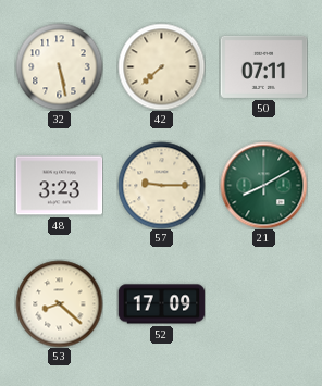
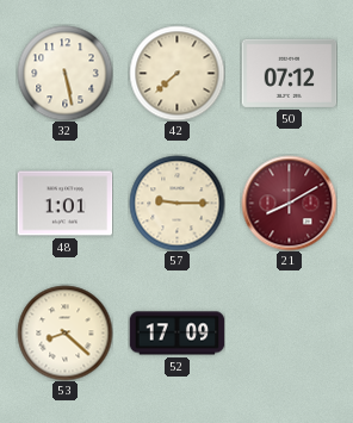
50: 07:11 -> 07:12
48: 3:23 -> 1:01
21 dial: green -> burgundy
